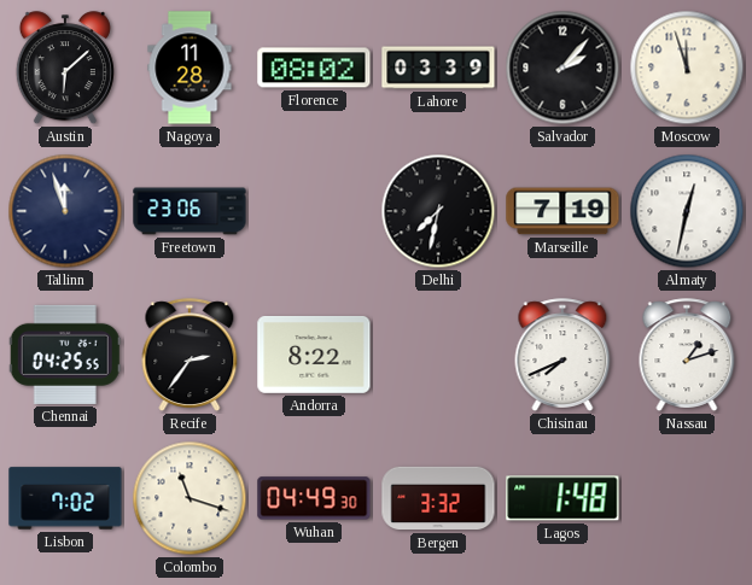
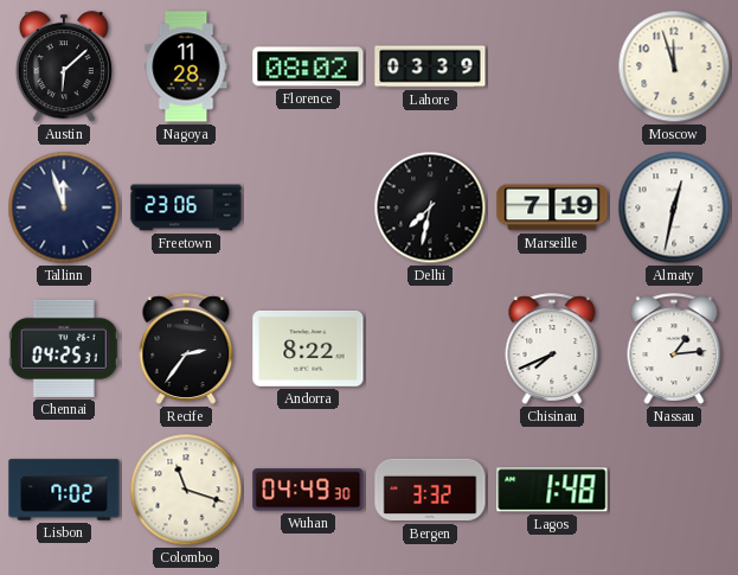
Salvador: 2:07 -> none
Chennai: 04:25:55 -> 04:25:31
Nassau: 1:12 -> 1:14
